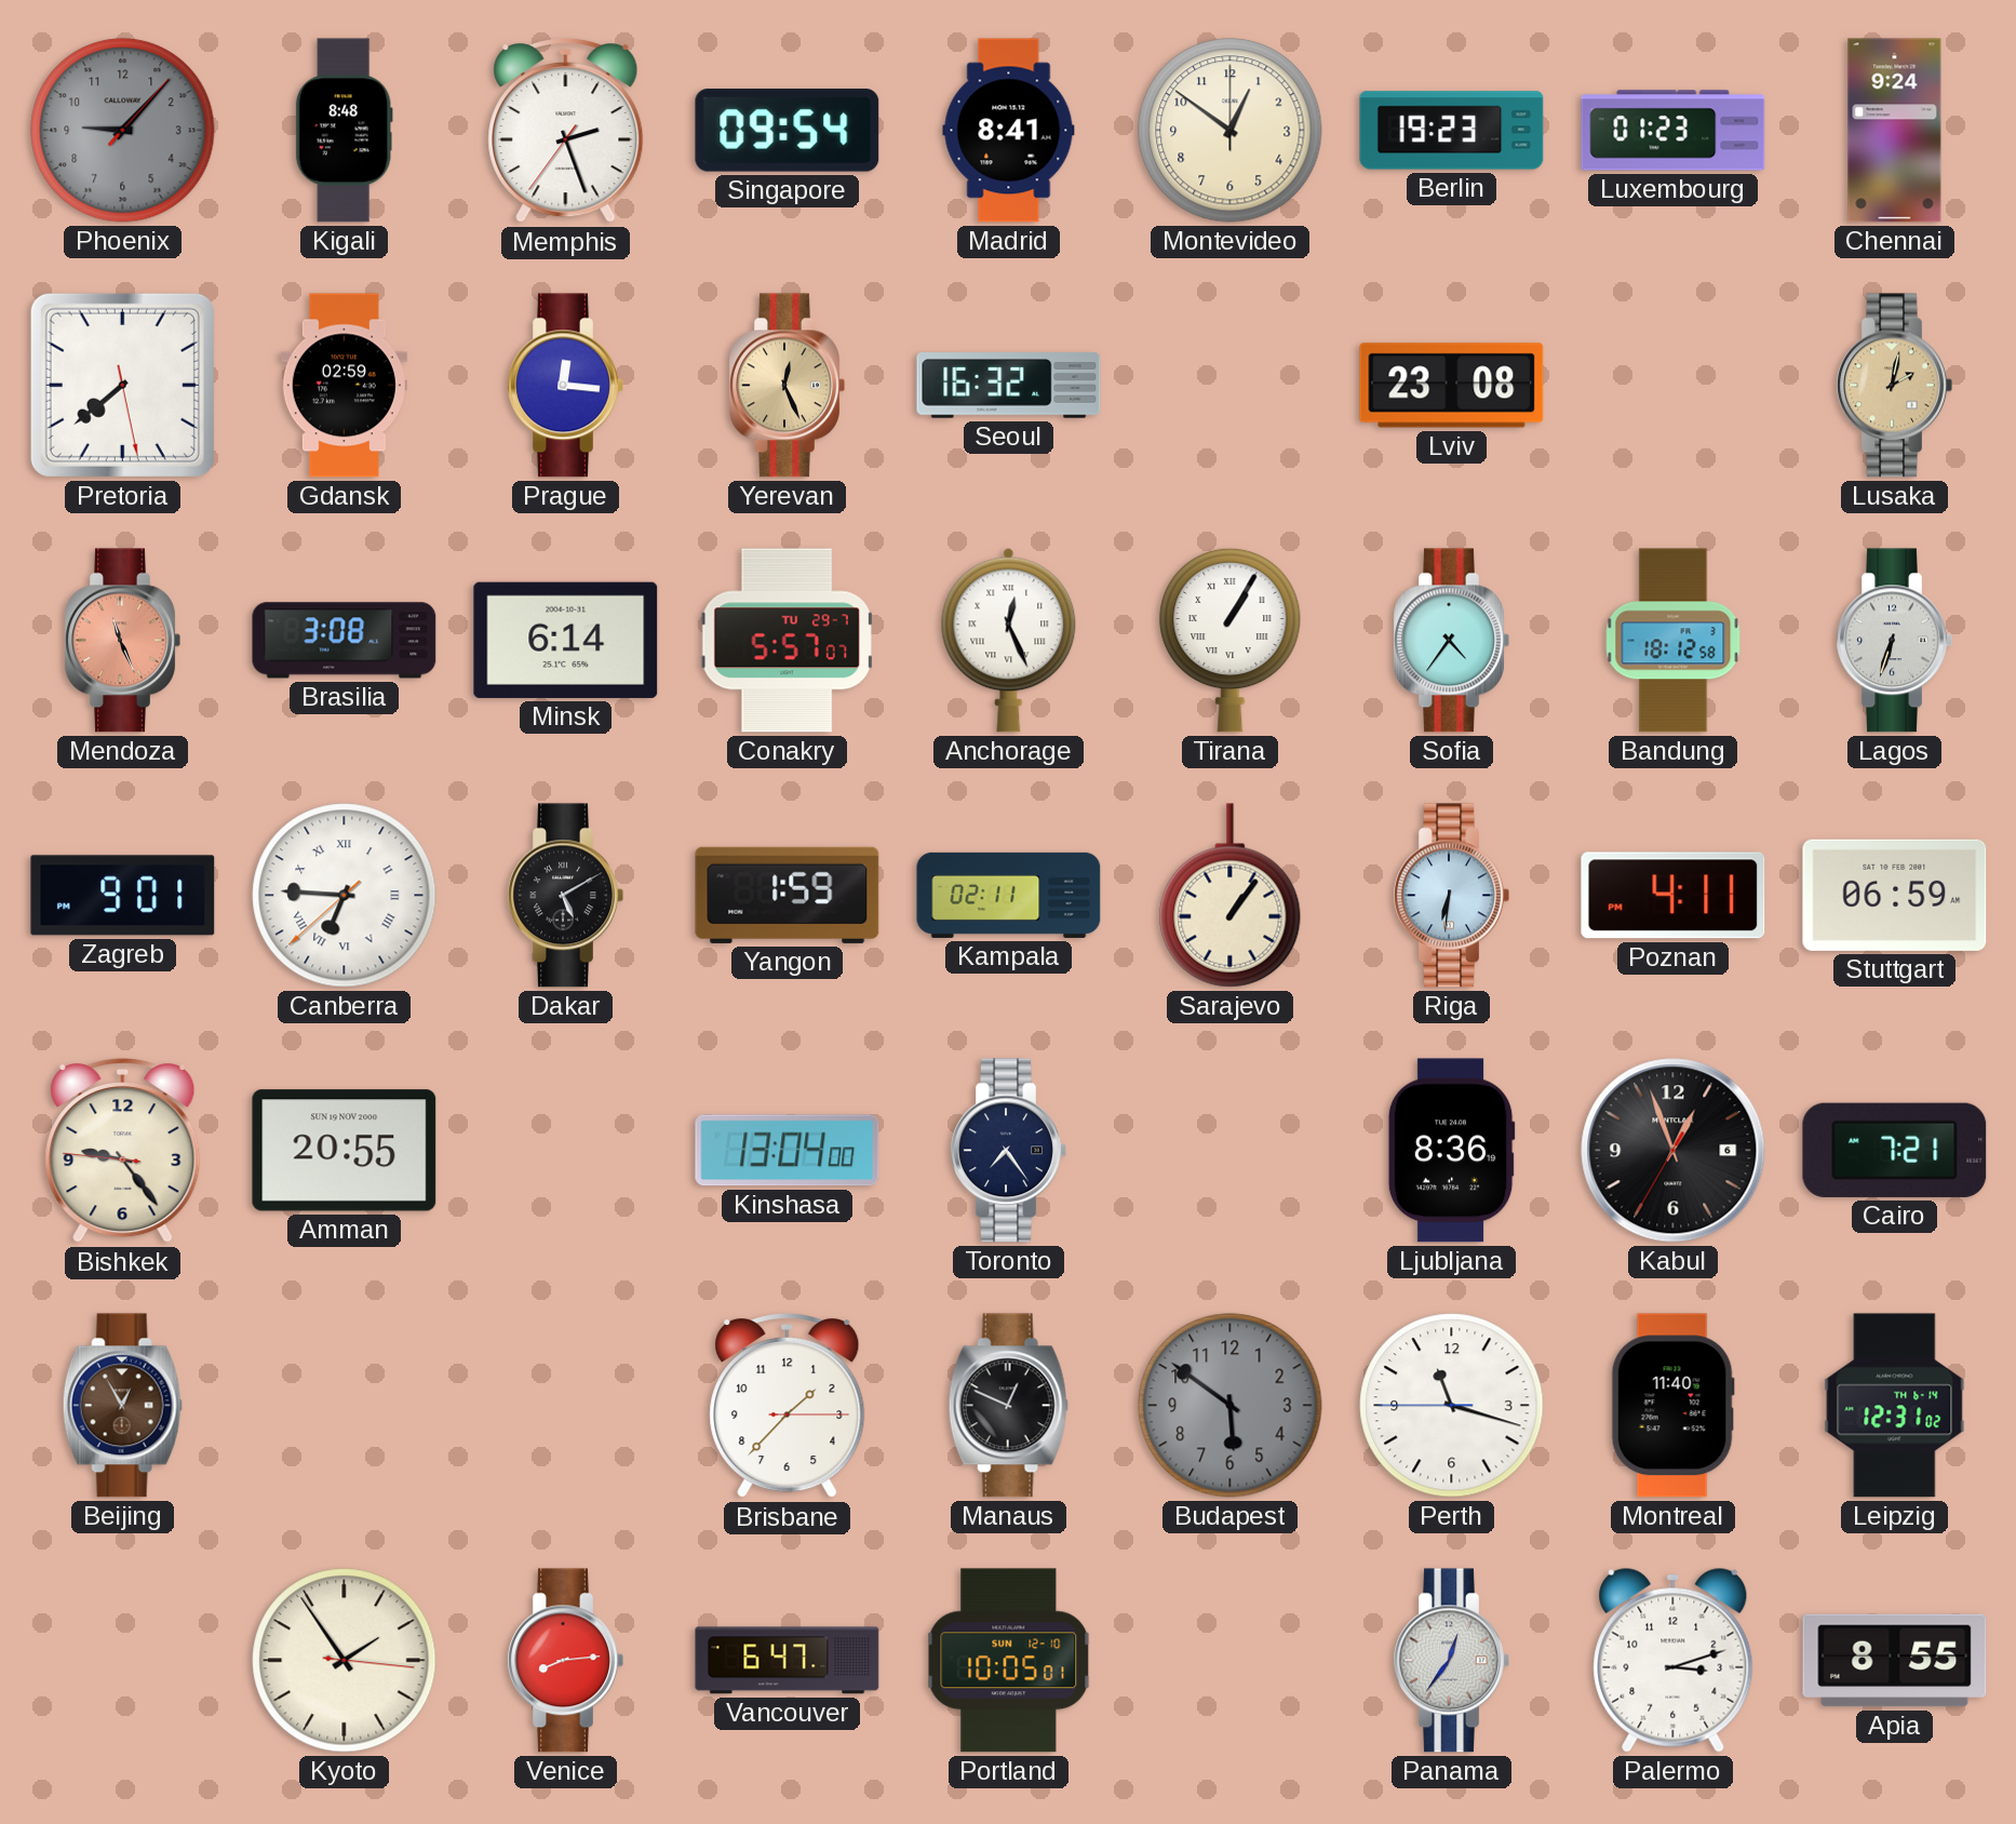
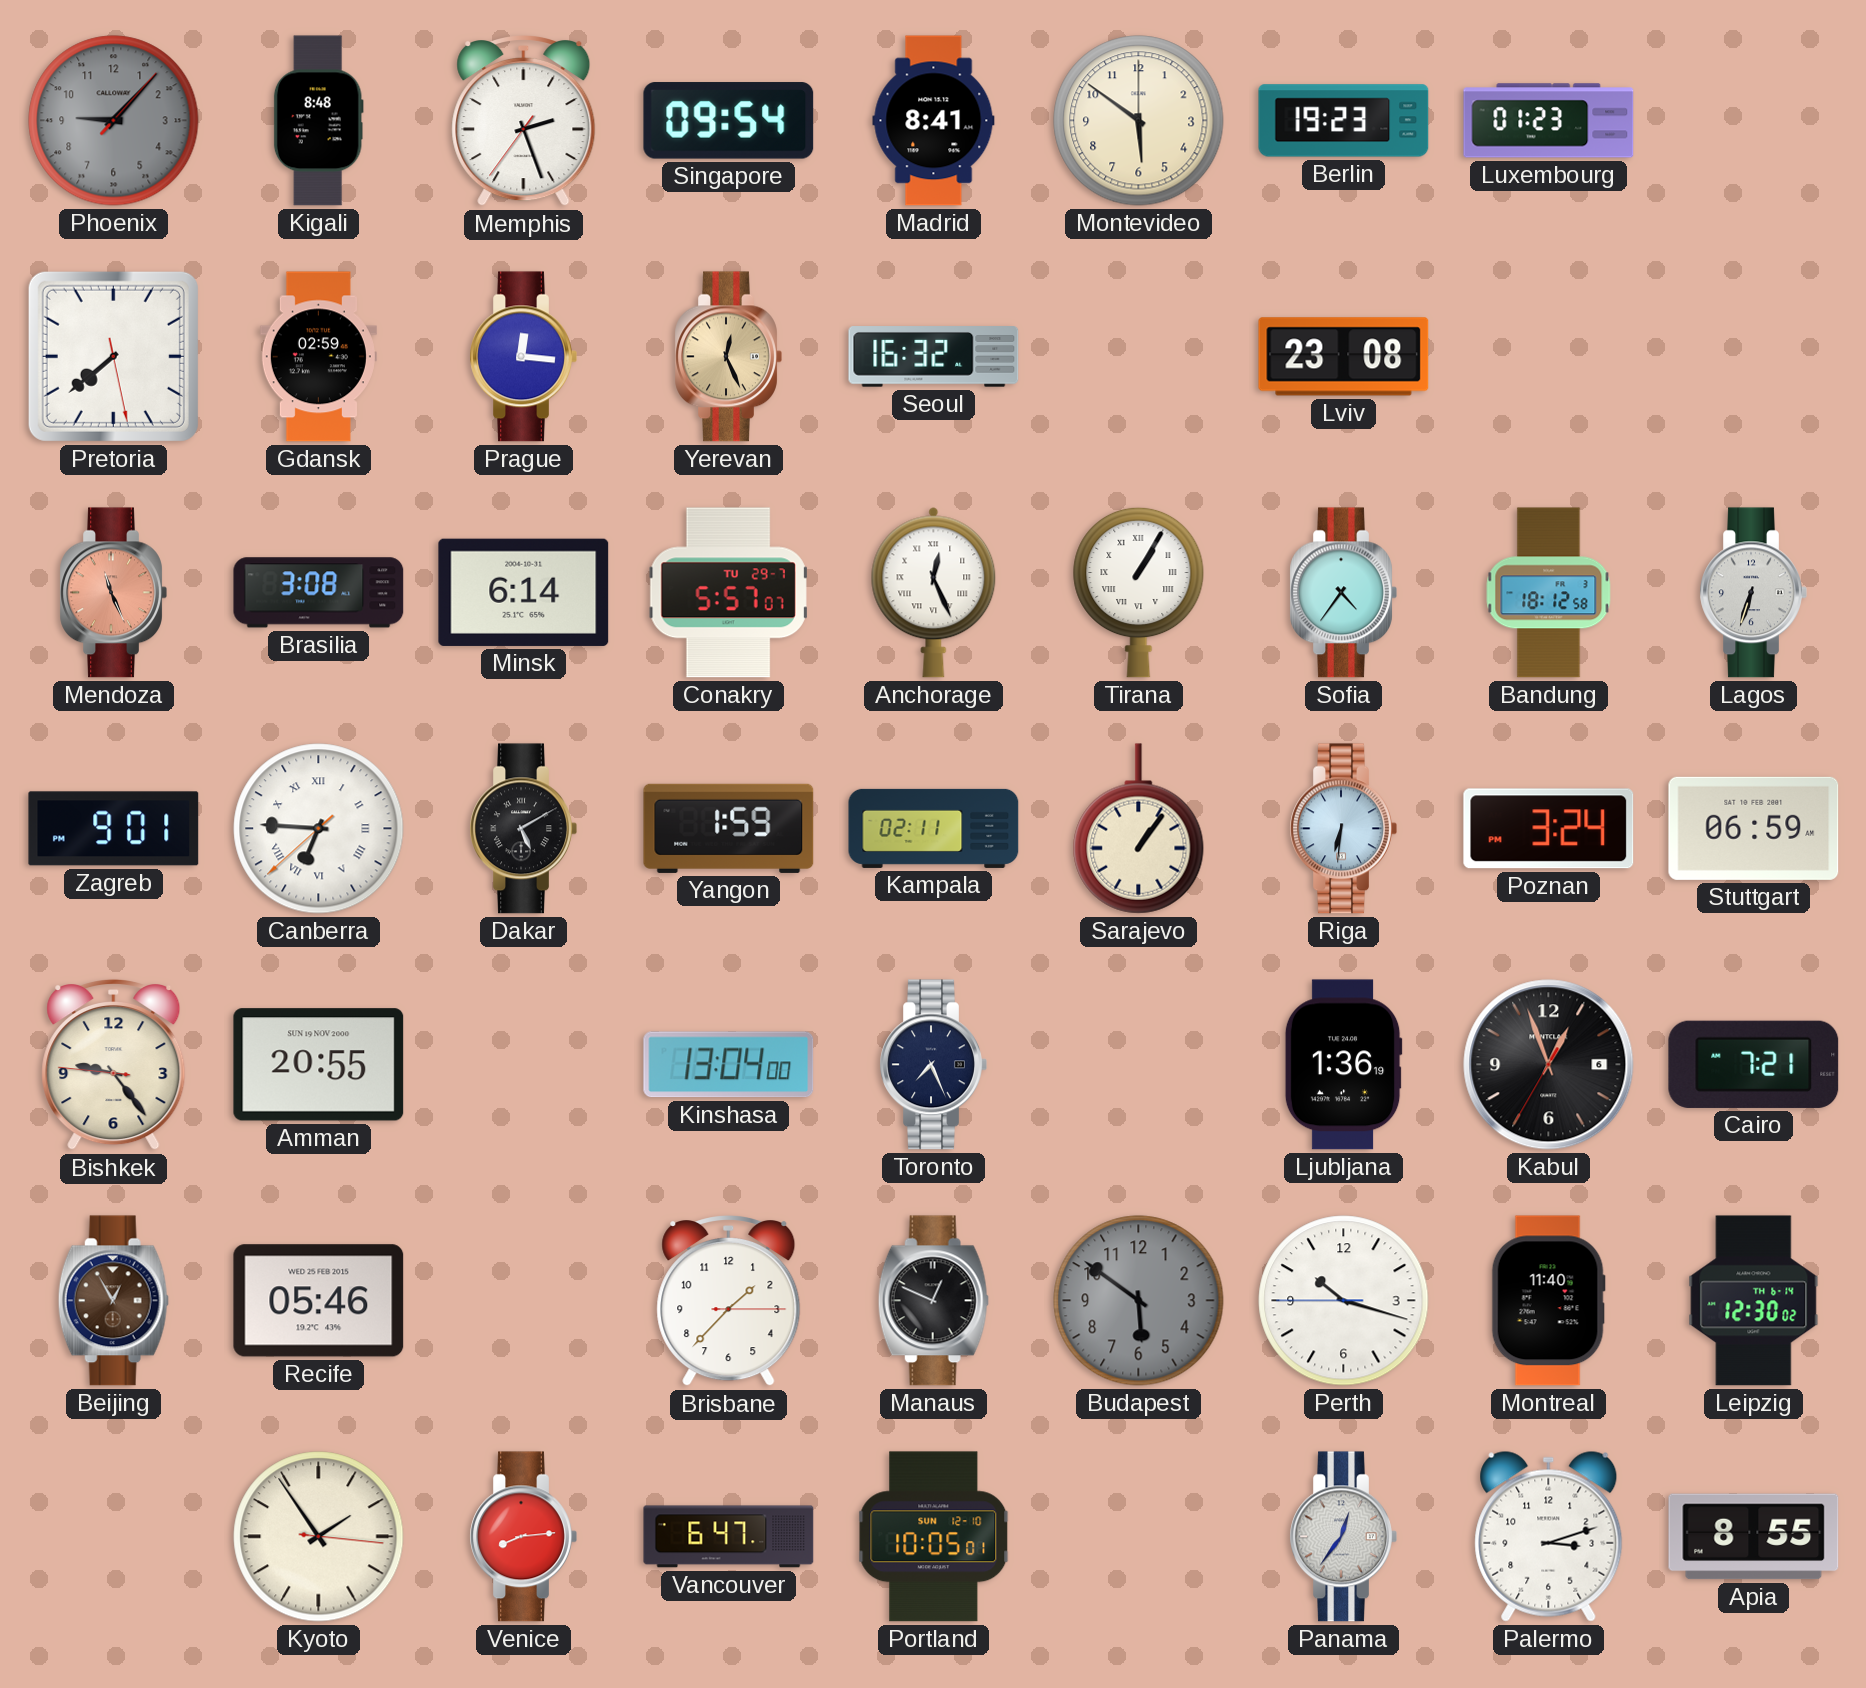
Montevideo: 12:51 -> 5:51
Chennai: 9:24 -> none
Lusaka: 2:02 -> none
Poznan: 4:11 -> 3:24
Toronto: 7:24 -> 7:26
Ljubljana: 8:36 -> 1:36
Recife: none -> 05:46
Perth: 11:17 -> 10:17
Leipzig: 12:31 -> 12:30
